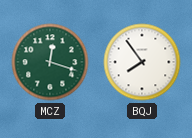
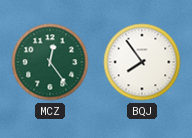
MCZ: 12:18 -> 12:24
